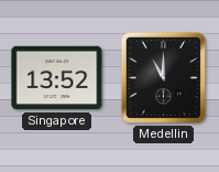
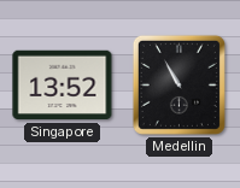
Medellin: 11:00 -> 10:55
